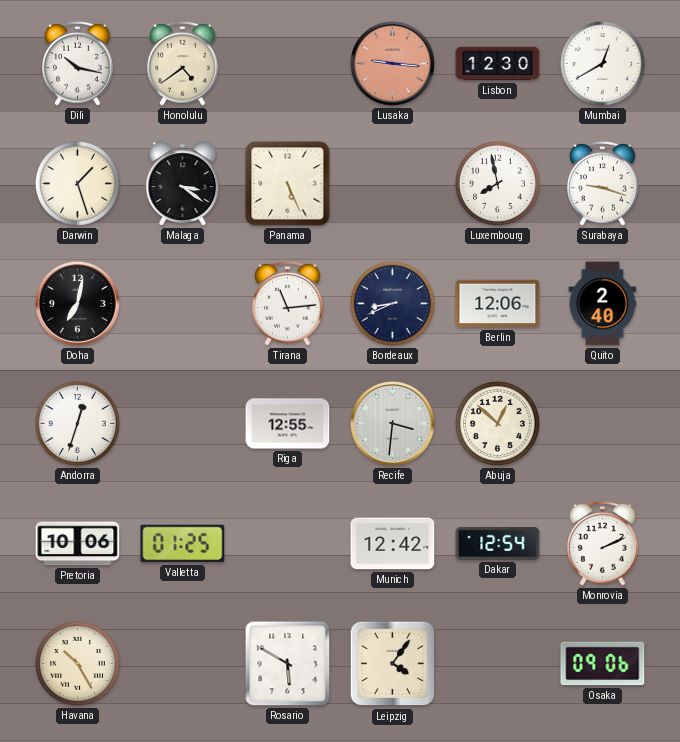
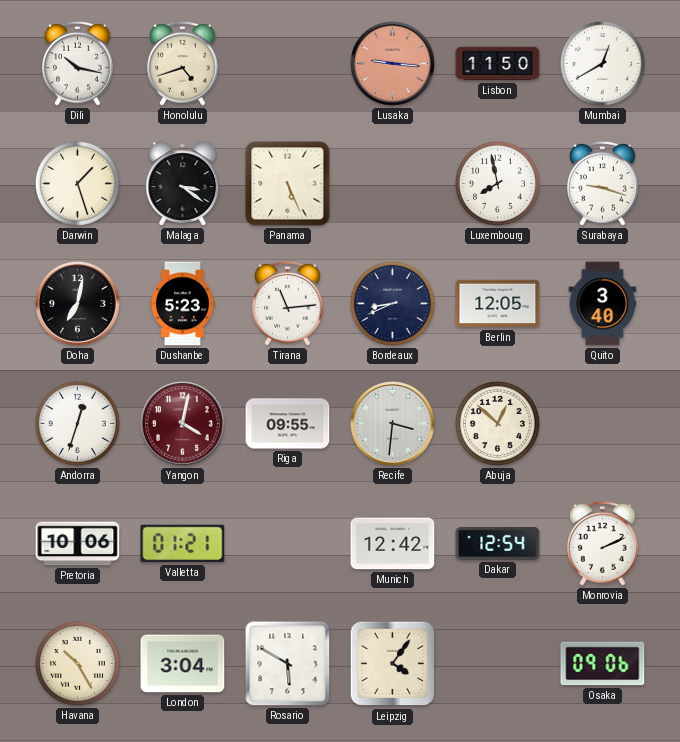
Honolulu: 4:39 -> 4:42
Lisbon: 12:30 -> 11:50
Dushanbe: none -> 5:23
Berlin: 12:06 -> 12:05
Quito: 2:40 -> 3:40
Yangon: none -> 4:02
Riga: 12:55 -> 09:55
Valletta: 01:25 -> 01:21
London: none -> 3:04
